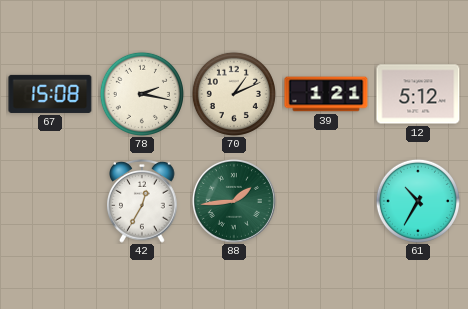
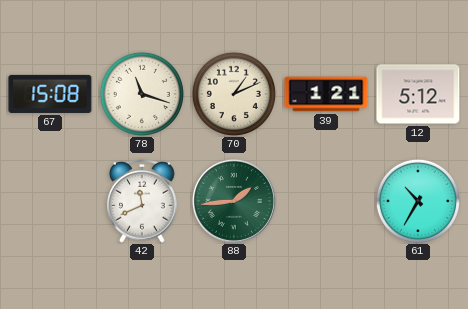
78: 2:17 -> 11:18
42: 12:35 -> 11:41
